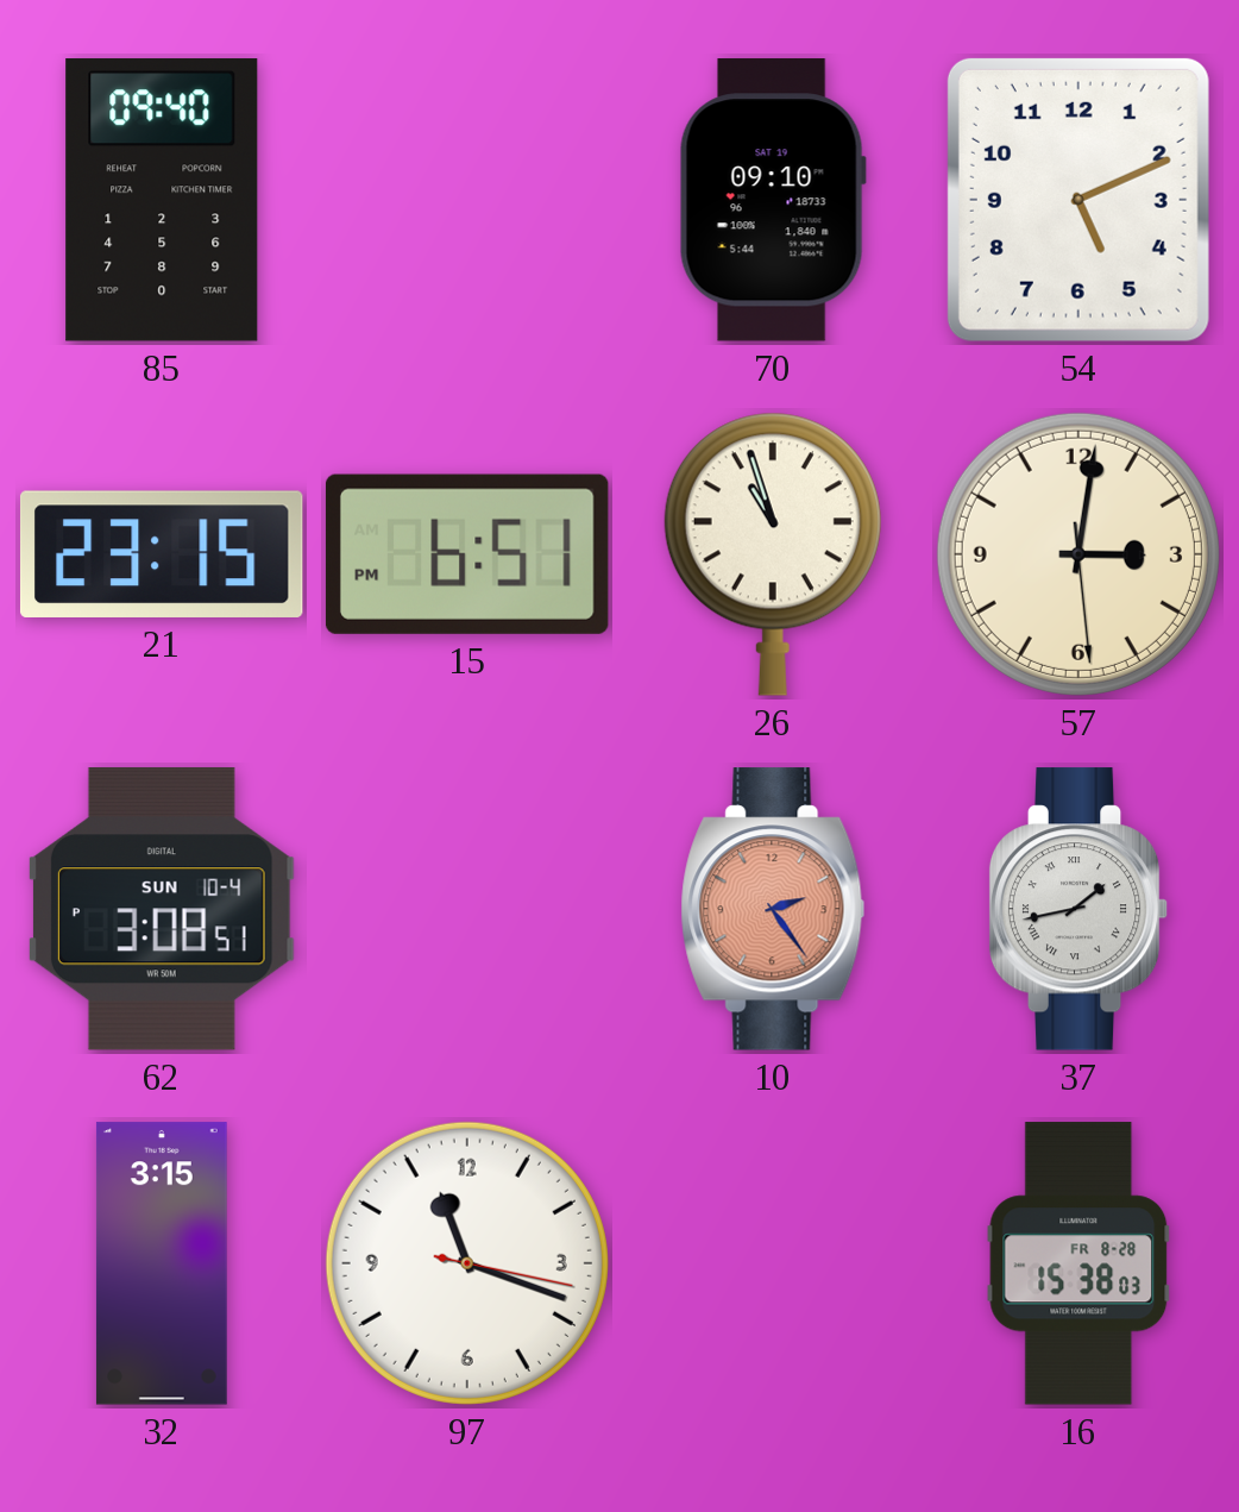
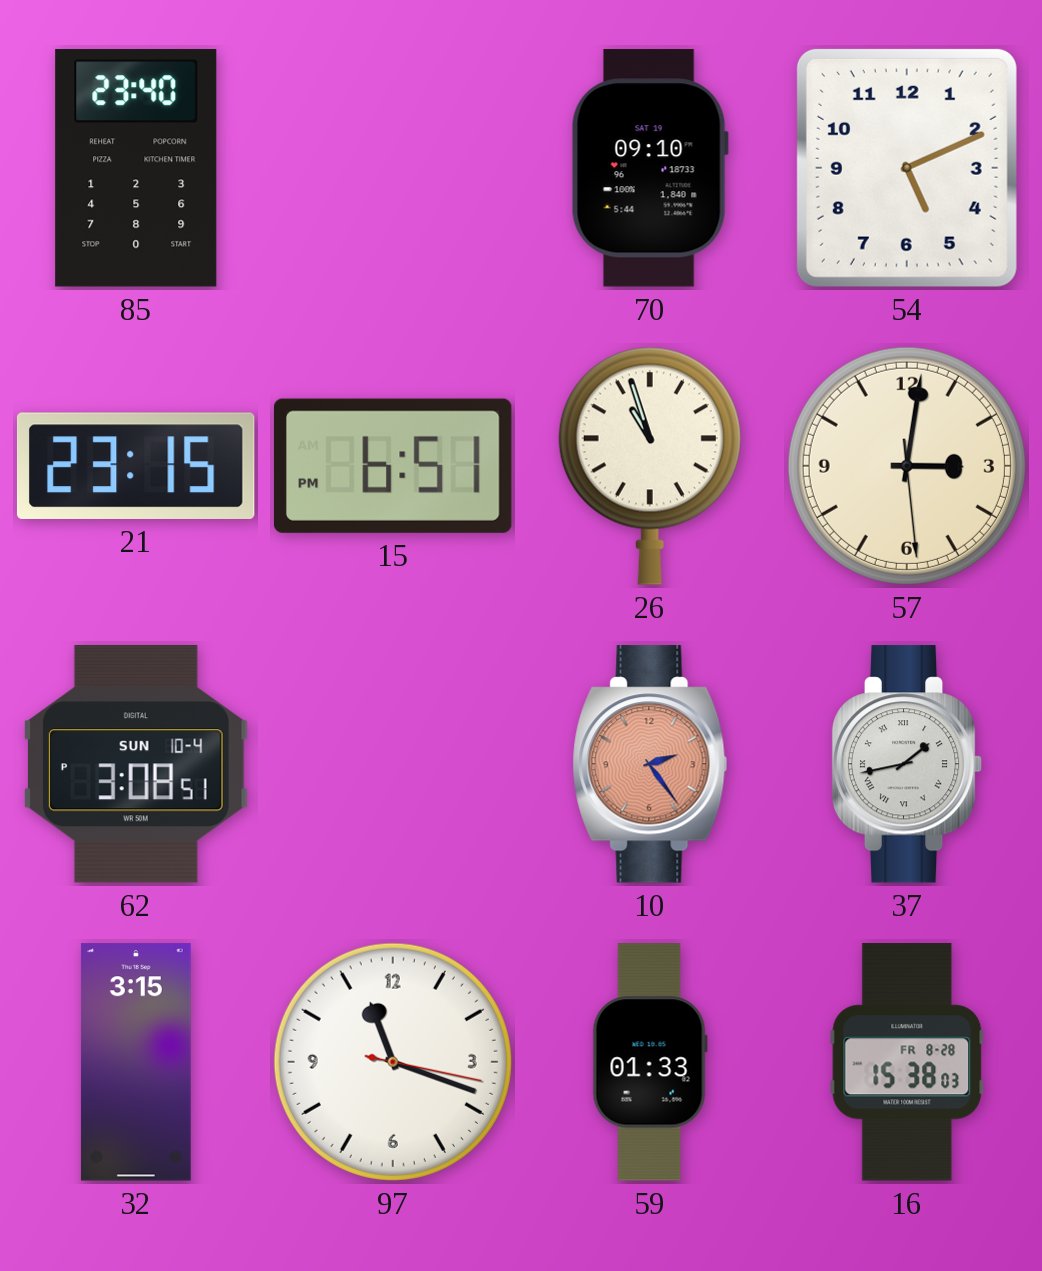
85: 09:40 -> 23:40
59: none -> 01:33
